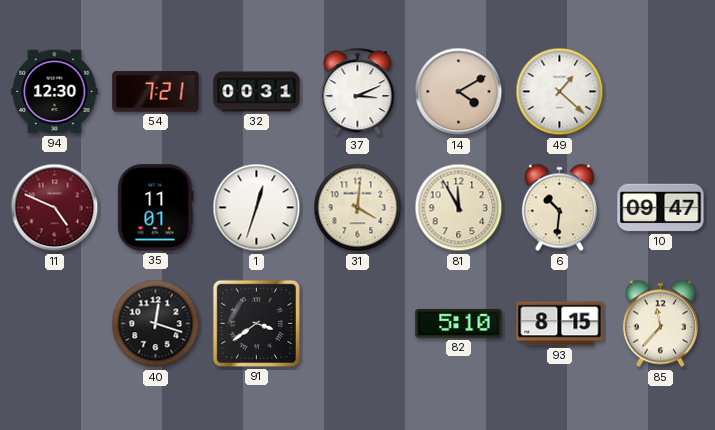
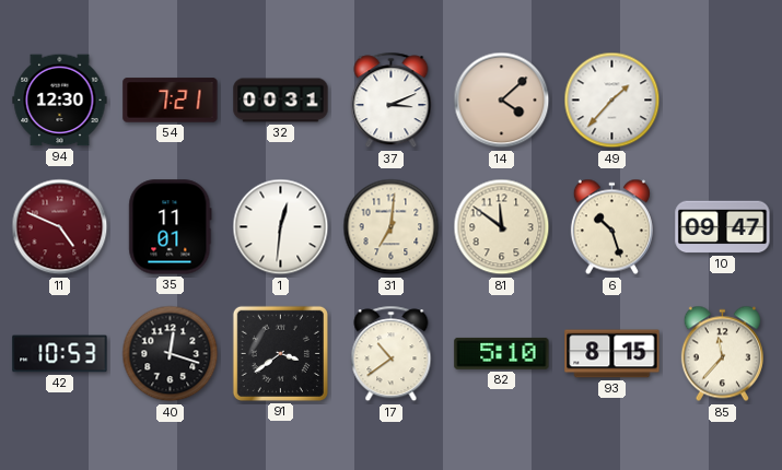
14: 4:10 -> 4:08
49: 1:22 -> 1:37
1: 12:33 -> 12:31
31: 4:01 -> 7:01
81: 11:55 -> 11:51
6: 10:31 -> 10:27
42: none -> 10:53
17: none -> 10:39
